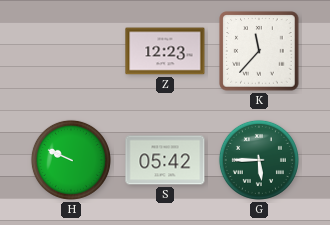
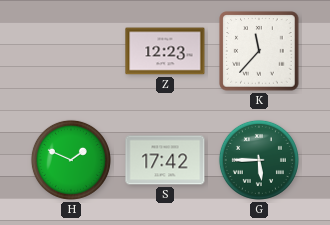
H: 9:49 -> 1:49
S: 05:42 -> 17:42
